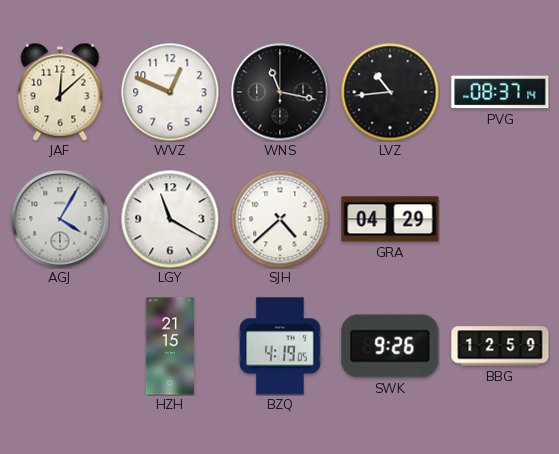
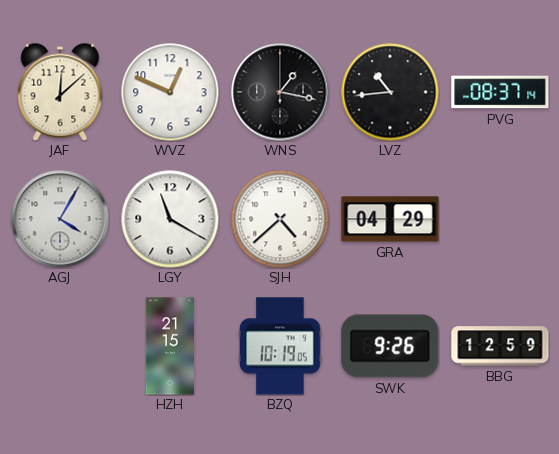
WNS: 11:17 -> 1:17
BZQ: 4:19 -> 10:19
